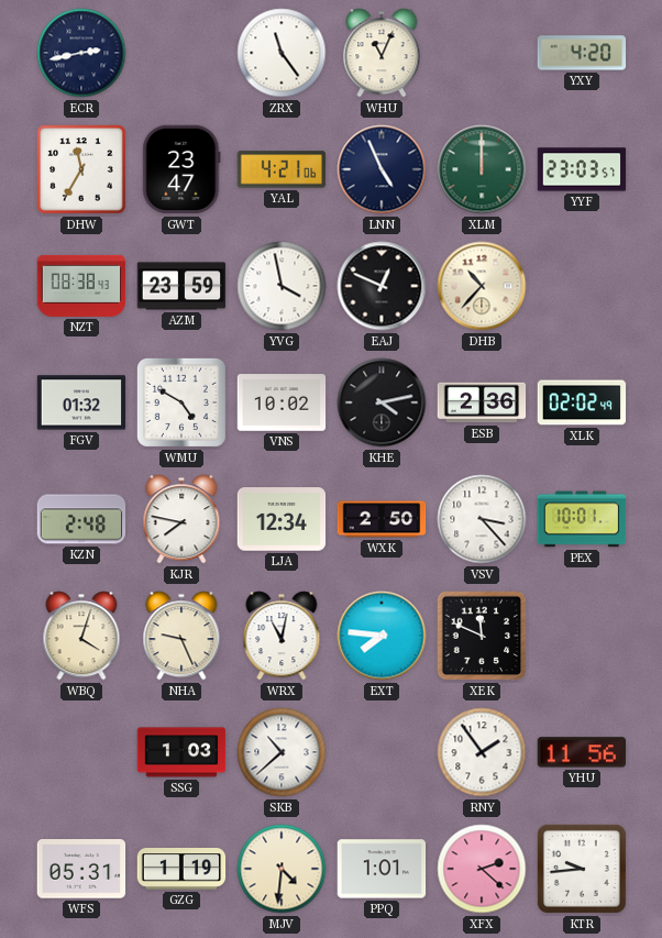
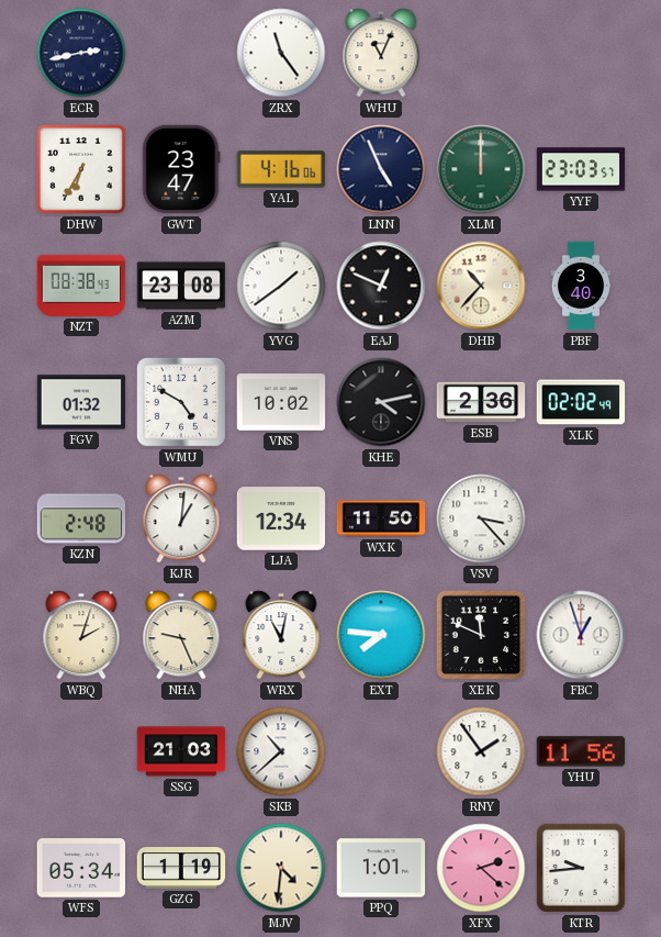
YXY: 4:20 -> none
DHW: 11:35 -> 6:35
YAL: 4:21 -> 4:16
AZM: 23:59 -> 23:08
YVG: 3:58 -> 1:39
PBF: none -> 3:40
KJR: 7:47 -> 1:01
WXK: 2:50 -> 11:50
PEX: 10:01 -> none
WBQ: 4:03 -> 2:03
FBC: none -> 12:57
SSG: 1:03 -> 21:03
WFS: 05:31 -> 05:34
